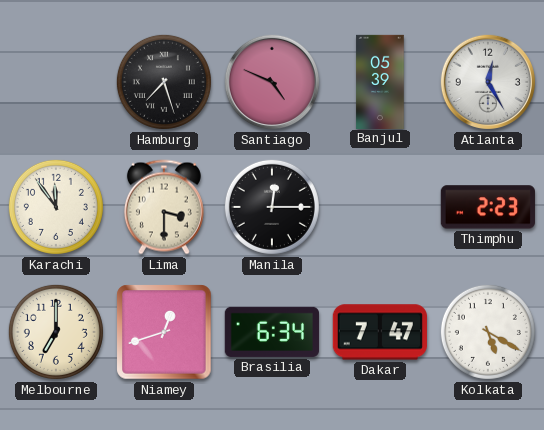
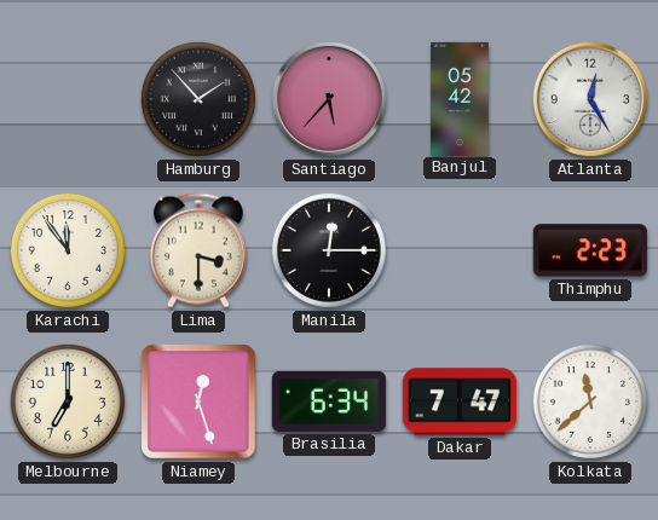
Hamburg: 7:27 -> 1:53
Santiago: 4:49 -> 5:37
Banjul: 05:39 -> 05:42
Niamey: 12:42 -> 12:27
Kolkata: 5:20 -> 11:38
